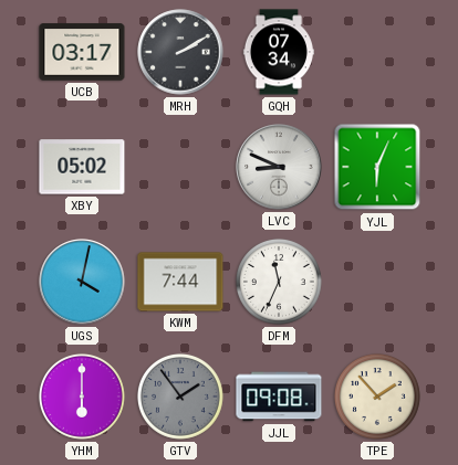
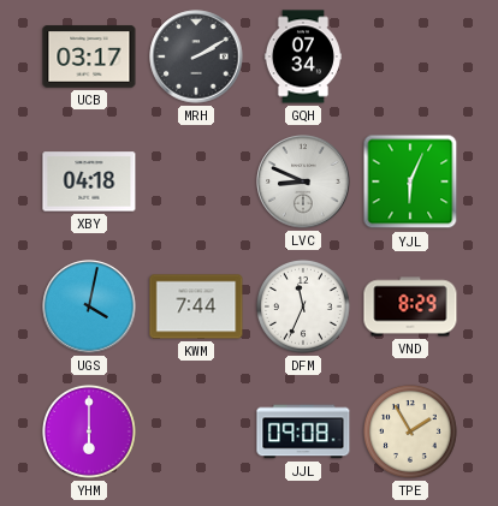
XBY: 05:02 -> 04:18
VND: none -> 8:29
GTV: 1:54 -> none
TPE: 1:53 -> 1:55
